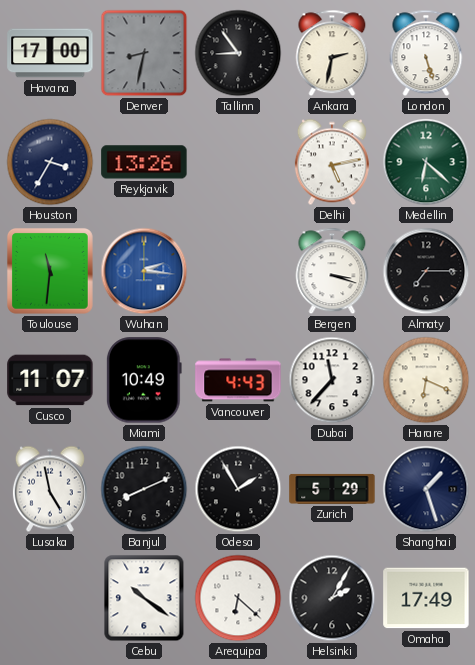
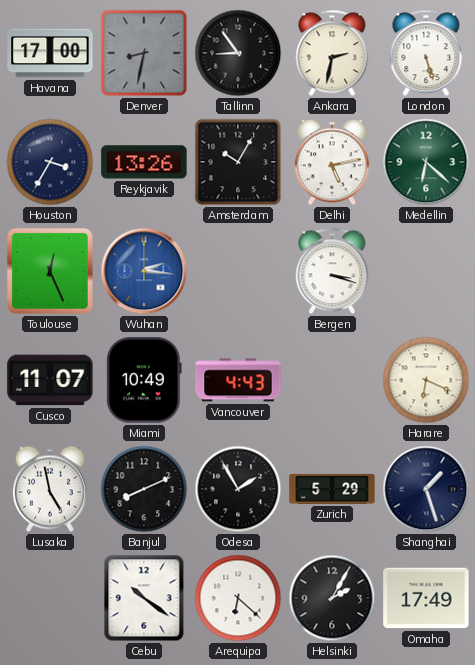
Amsterdam: none -> 10:05
Toulouse: 11:31 -> 12:26
Almaty: 7:15 -> none
Dubai: 11:37 -> none
